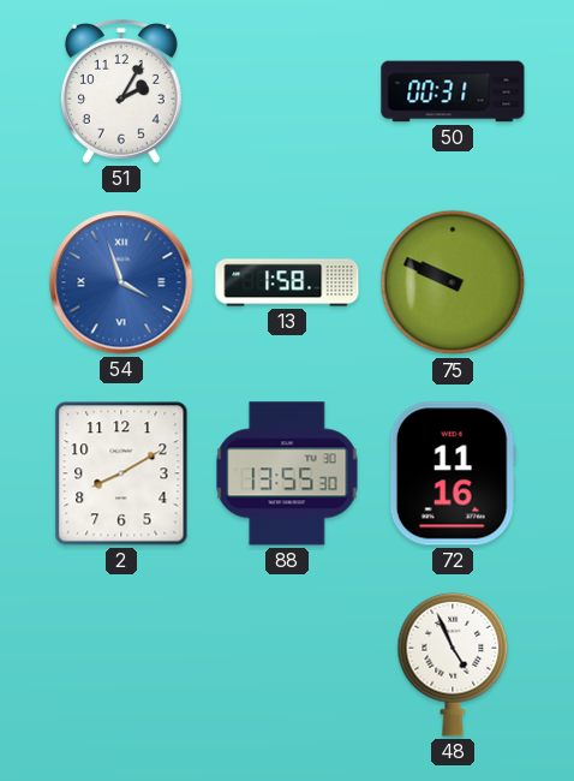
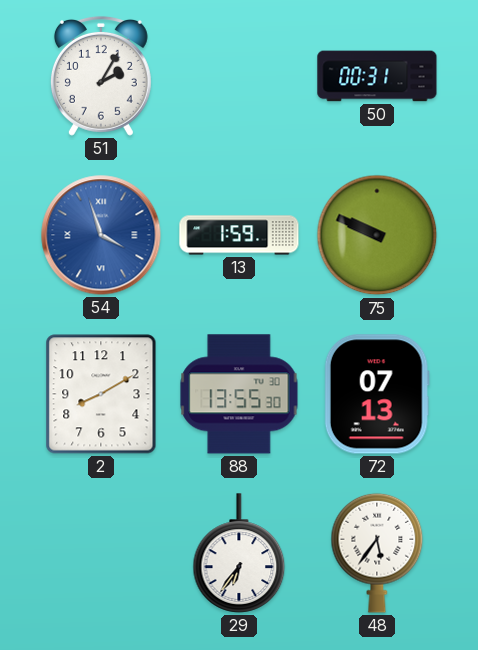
13: 1:58 -> 1:59
72: 11:16 -> 07:13
29: none -> 6:36
48: 4:56 -> 5:36
